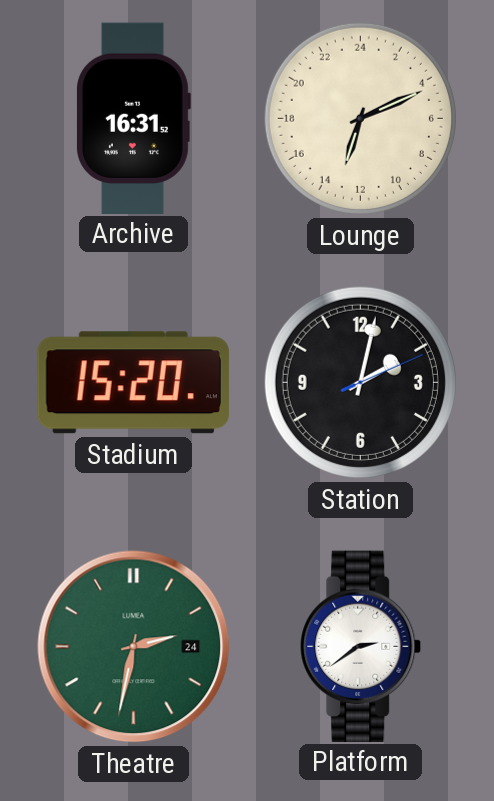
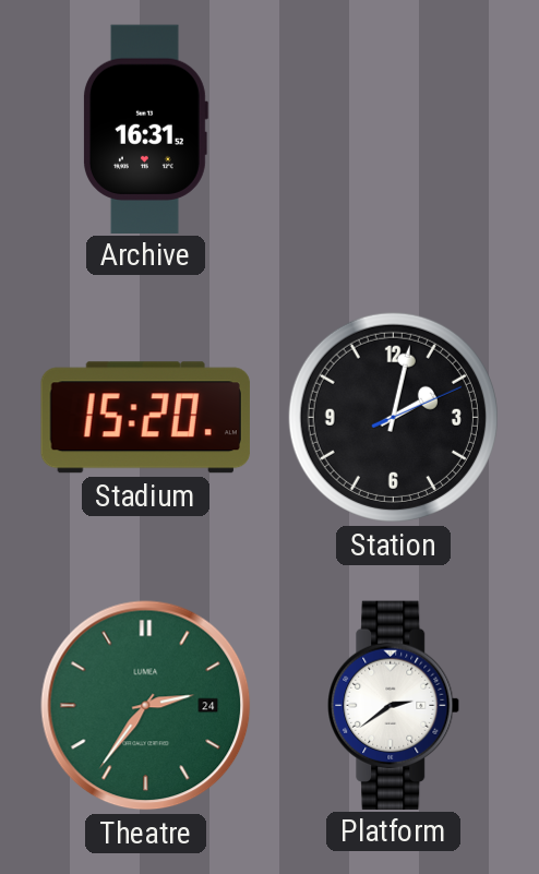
Lounge: 13:11 -> none
Theatre: 2:32 -> 2:36
